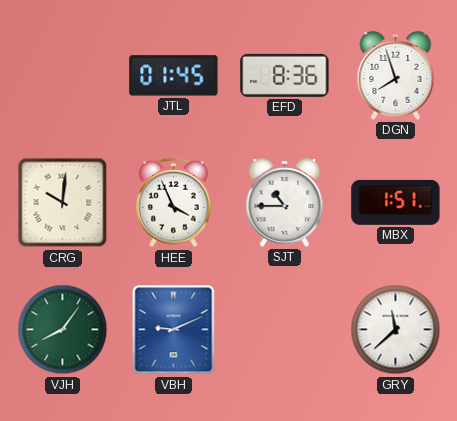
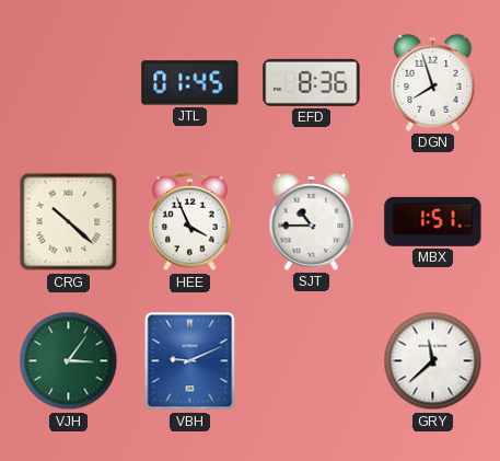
CRG: 10:01 -> 10:22
VJH: 8:06 -> 3:06
